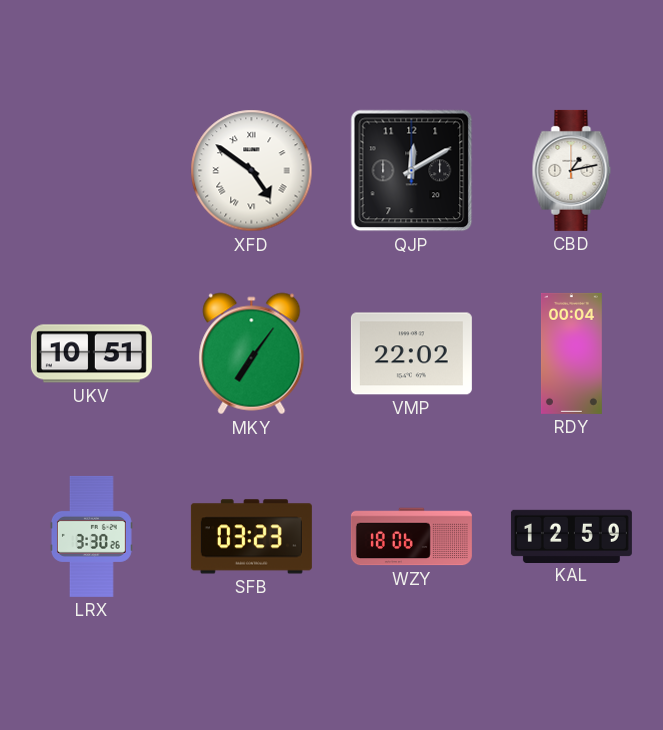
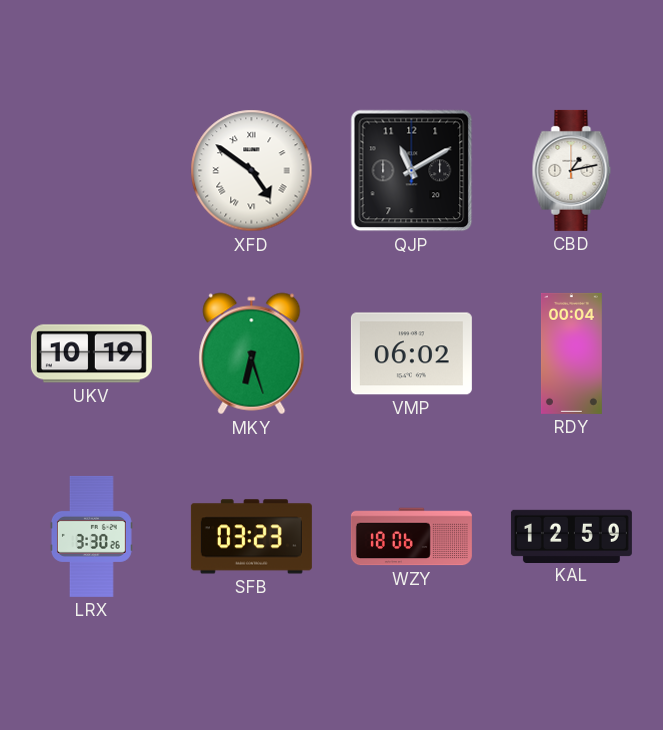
QJP: 12:10 -> 11:10
UKV: 10:51 -> 10:19
MKY: 7:06 -> 6:27
VMP: 22:02 -> 06:02
